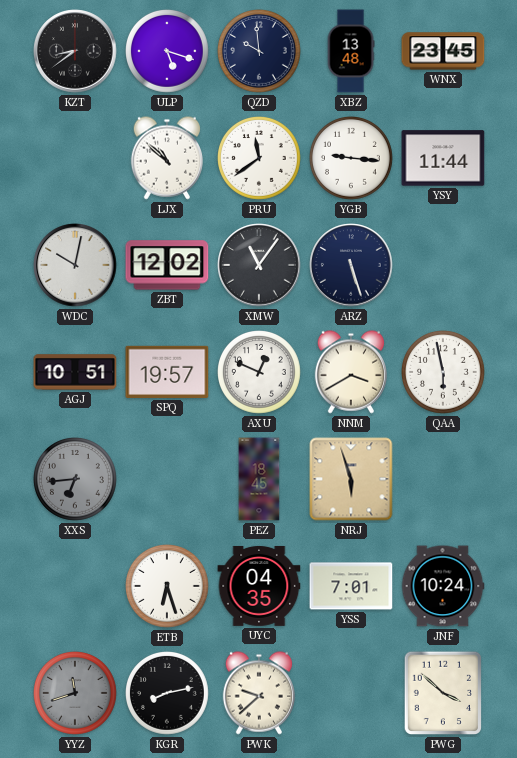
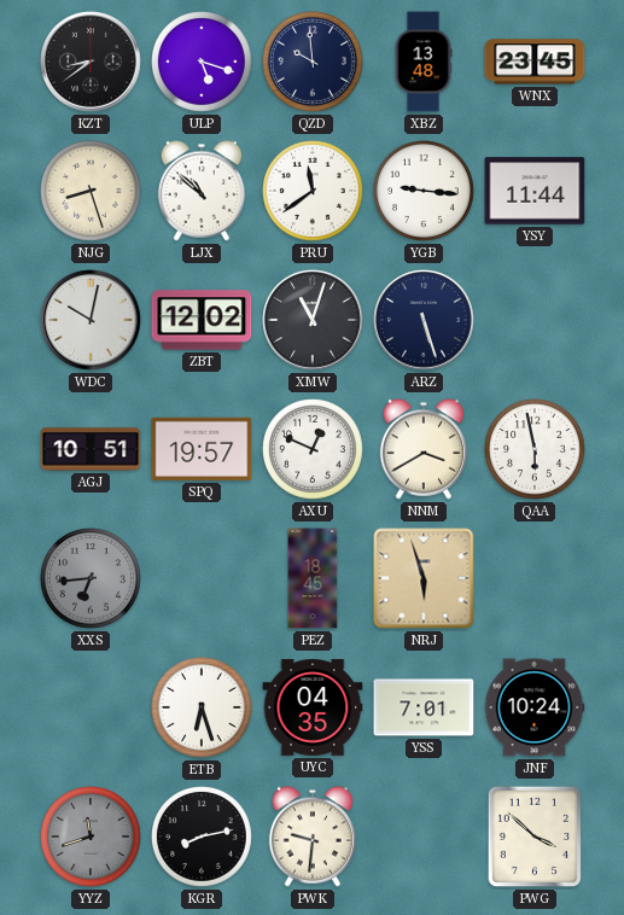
NJG: none -> 8:27
XMW: 11:06 -> 11:03
PWK: 9:38 -> 9:31
